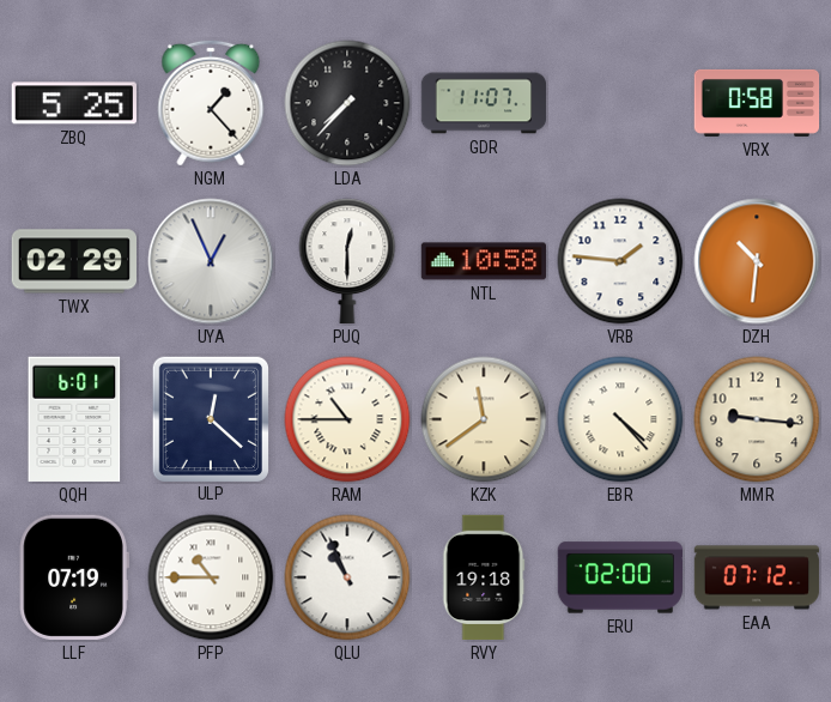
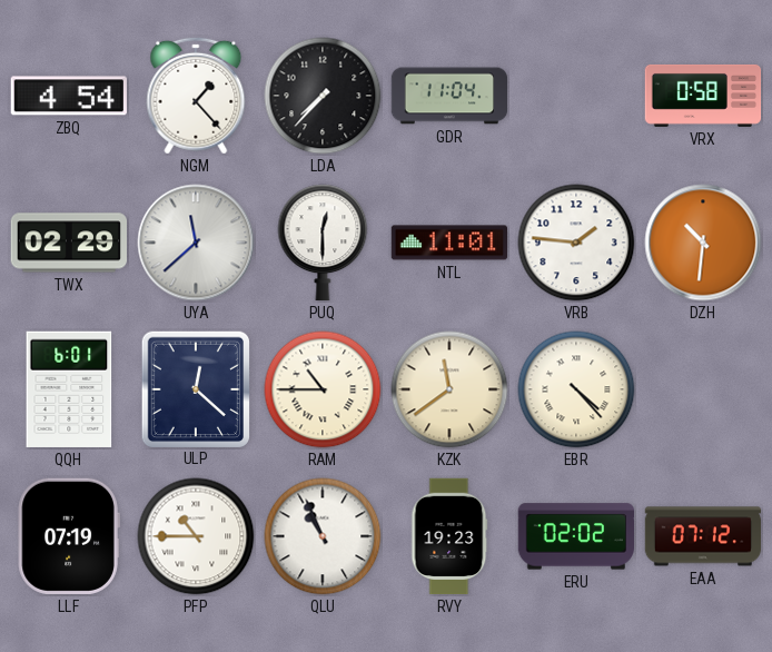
ZBQ: 5:25 -> 4:54
GDR: 11:07 -> 11:04
UYA: 12:56 -> 11:38
NTL: 10:58 -> 11:01
MMR: 9:16 -> none
RVY: 19:18 -> 19:23
ERU: 02:00 -> 02:02
